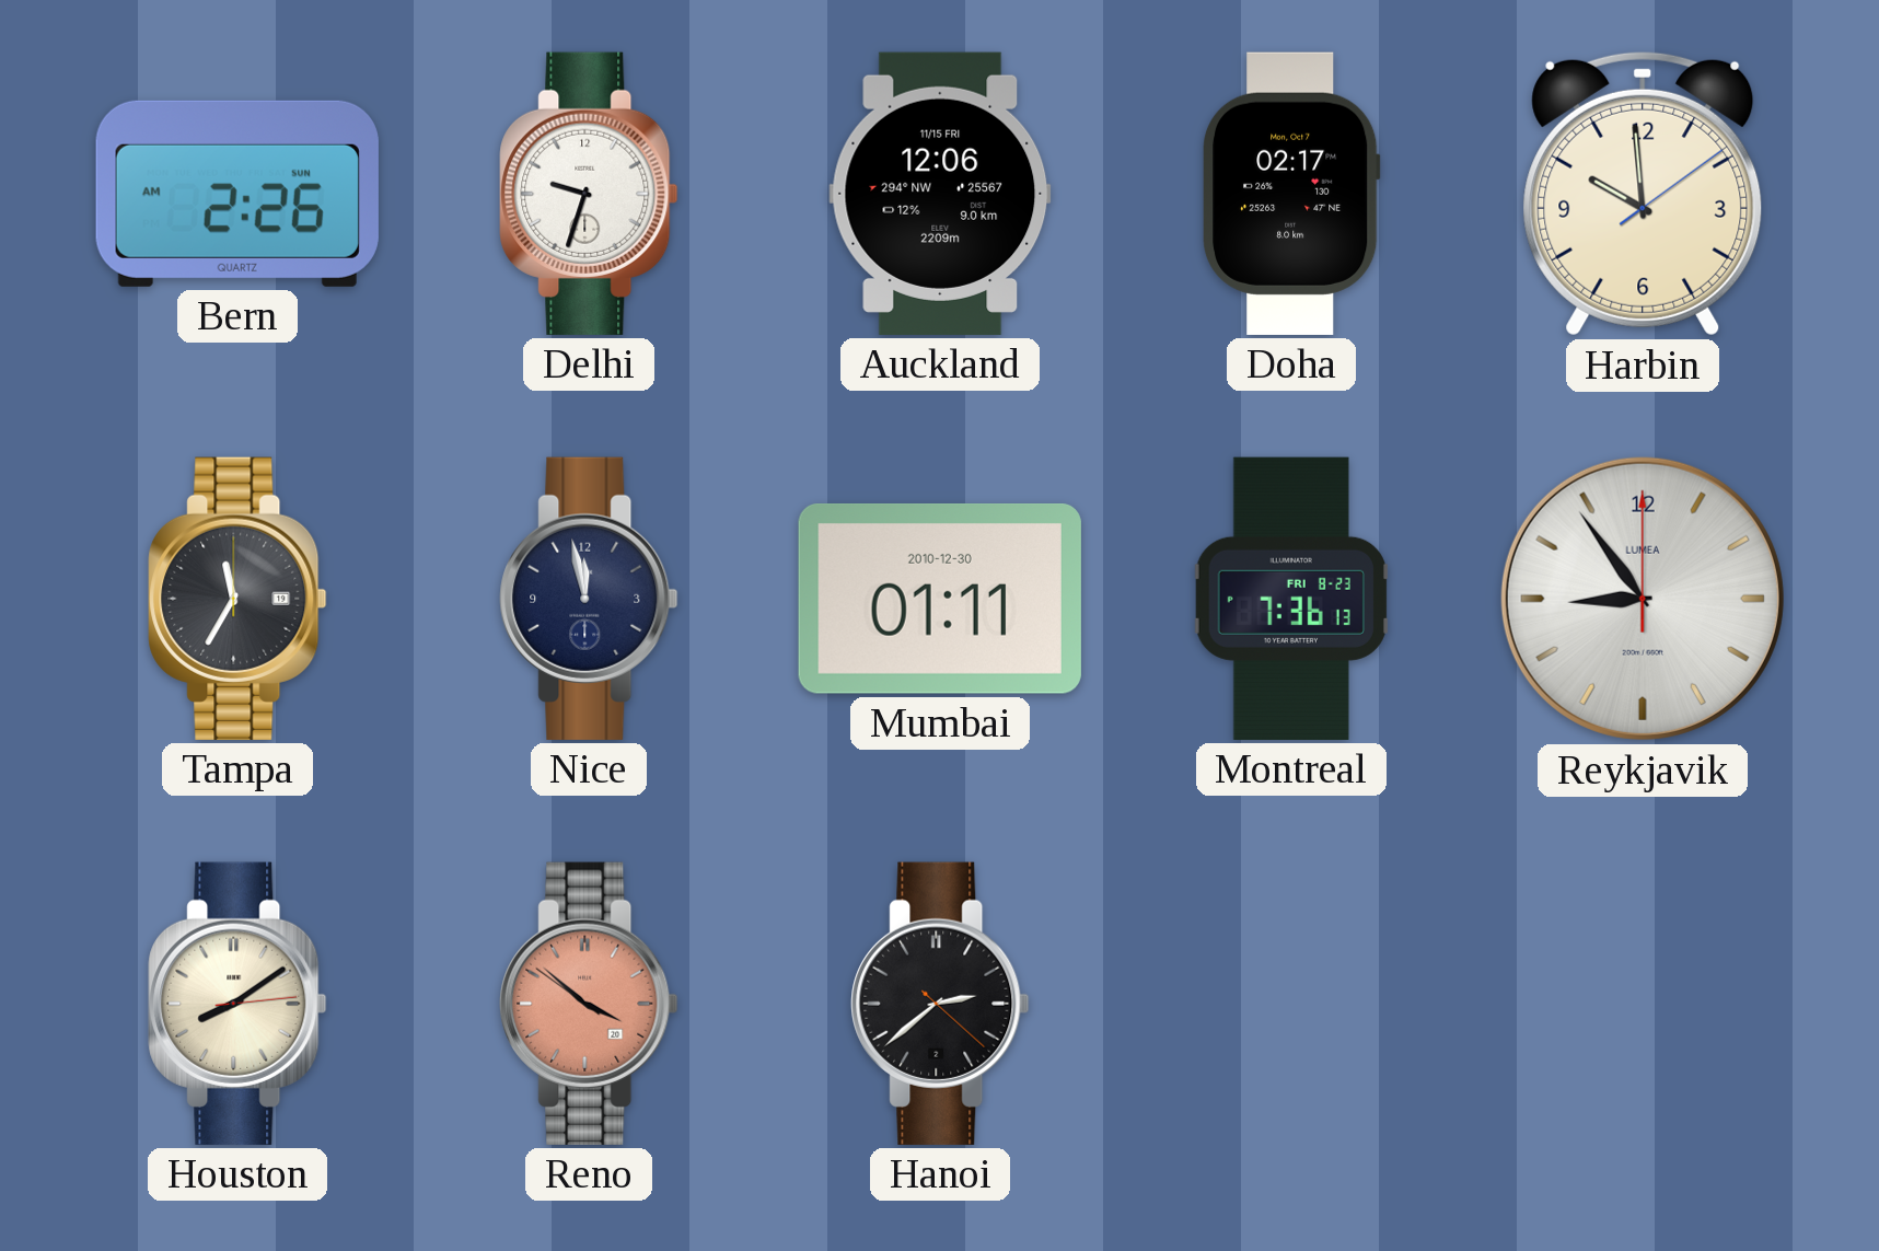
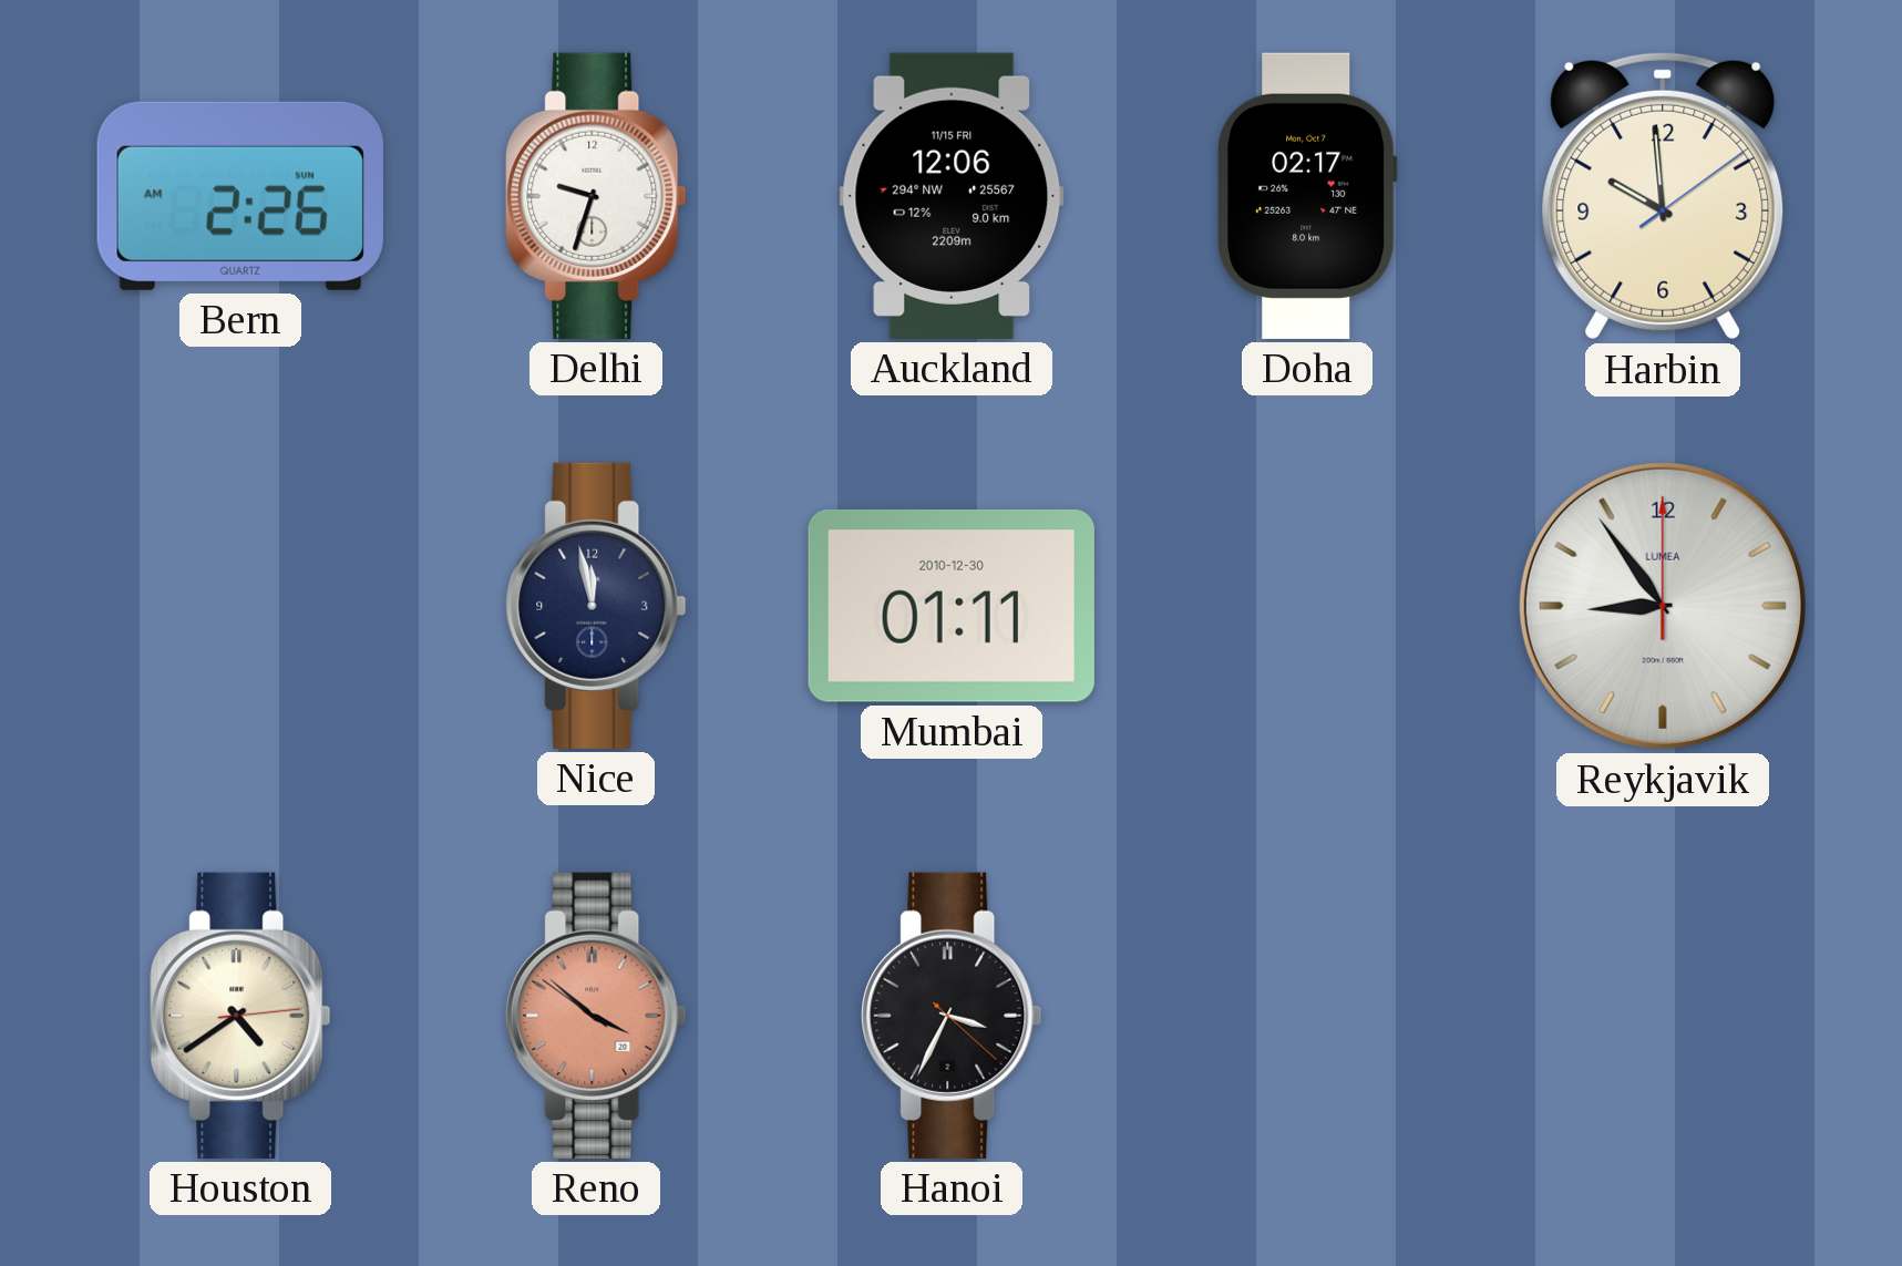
Tampa: 11:35 -> none
Montreal: 7:36 -> none
Houston: 8:09 -> 4:39
Hanoi: 2:38 -> 3:34
